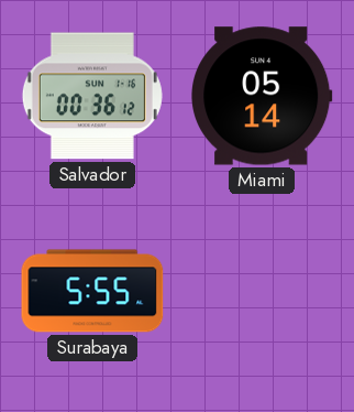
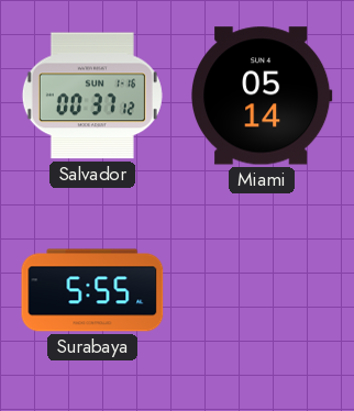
Salvador: 00:36 -> 00:37
